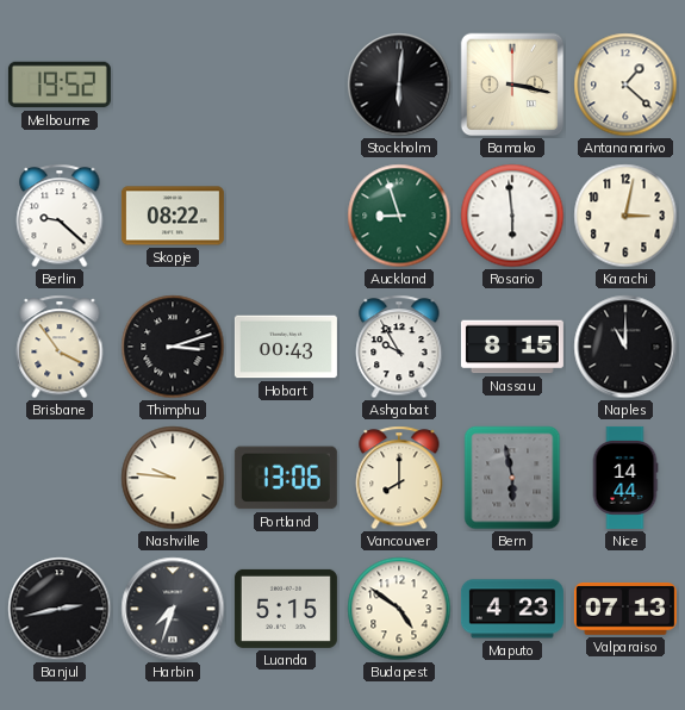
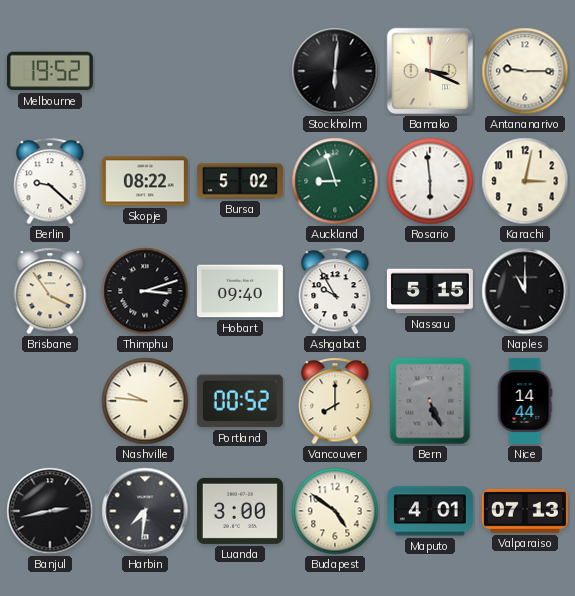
Bamako: 3:17 -> 3:19
Antananarivo: 1:22 -> 9:15
Bursa: none -> 5:02
Hobart: 00:43 -> 09:40
Nassau: 8:15 -> 5:15
Portland: 13:06 -> 00:52
Bern: 5:58 -> 5:26
Harbin: 7:33 -> 7:31
Luanda: 5:15 -> 3:00
Maputo: 4:23 -> 4:01
